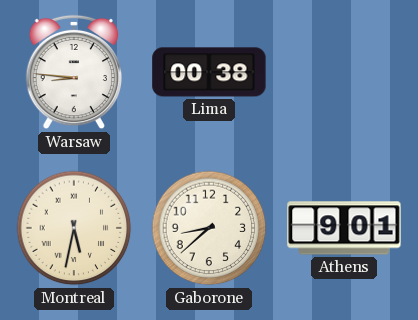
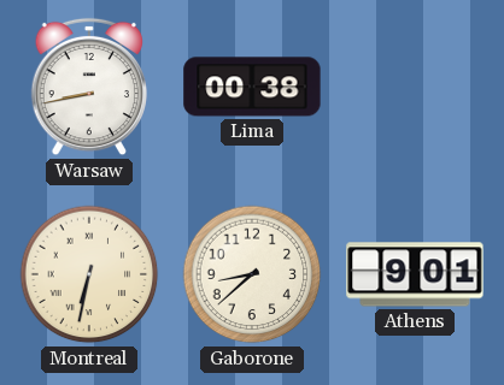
Warsaw: 8:46 -> 8:43
Montreal: 5:32 -> 6:32
